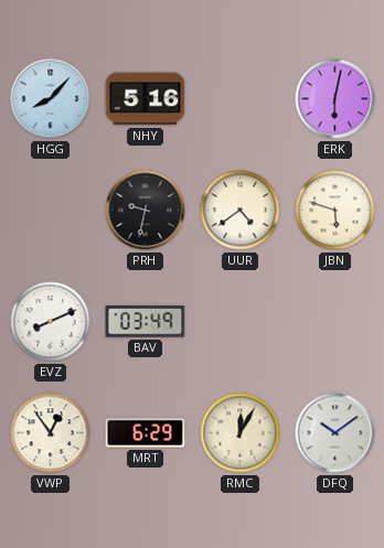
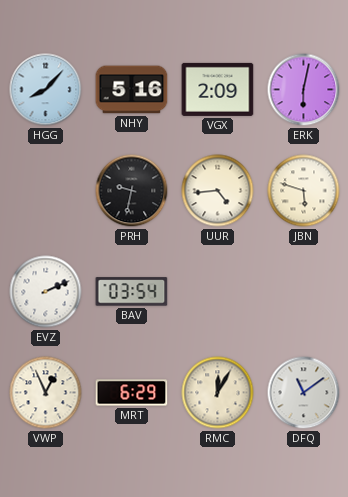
VGX: none -> 2:09
UUR: 4:39 -> 4:44
EVZ: 8:11 -> 2:11
BAV: 03:49 -> 03:54
VWP: 12:54 -> 12:56
DFQ: 10:09 -> 11:09
